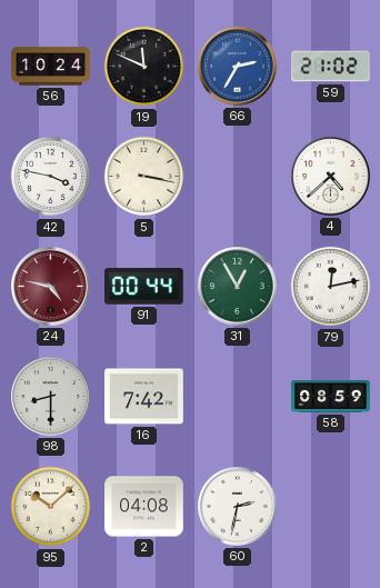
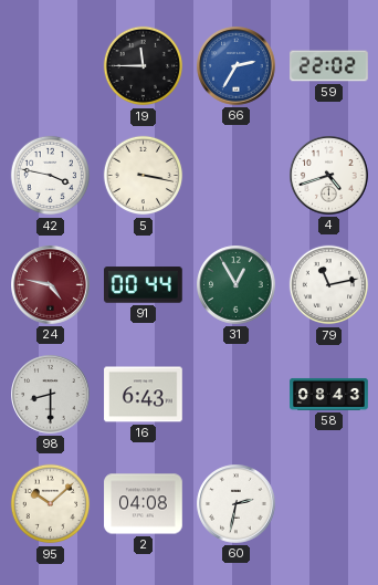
56: 10:24 -> none
19: 11:49 -> 11:45
59: 21:02 -> 22:02
4: 4:38 -> 4:42
79: 12:13 -> 11:13
16: 7:42 -> 6:43
58: 08:59 -> 08:43
